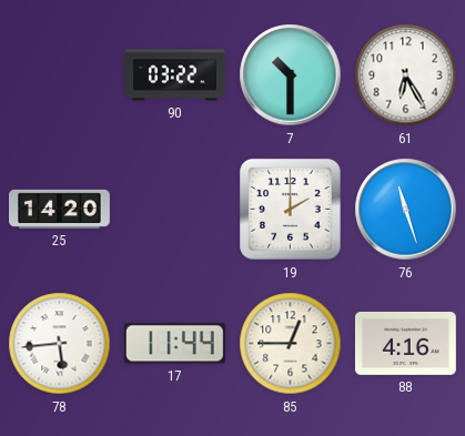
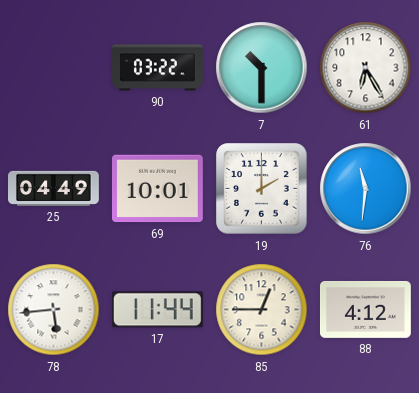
25: 14:20 -> 04:49
69: none -> 10:01
76: 11:27 -> 11:31
88: 4:16 -> 4:12
